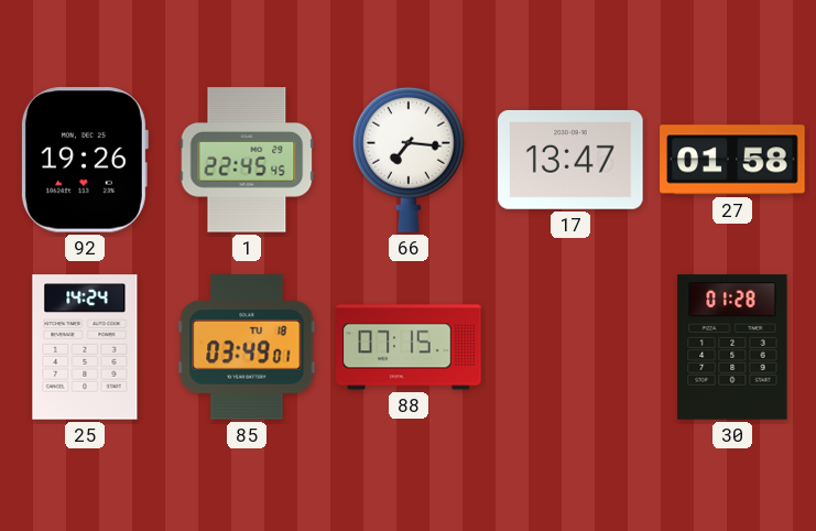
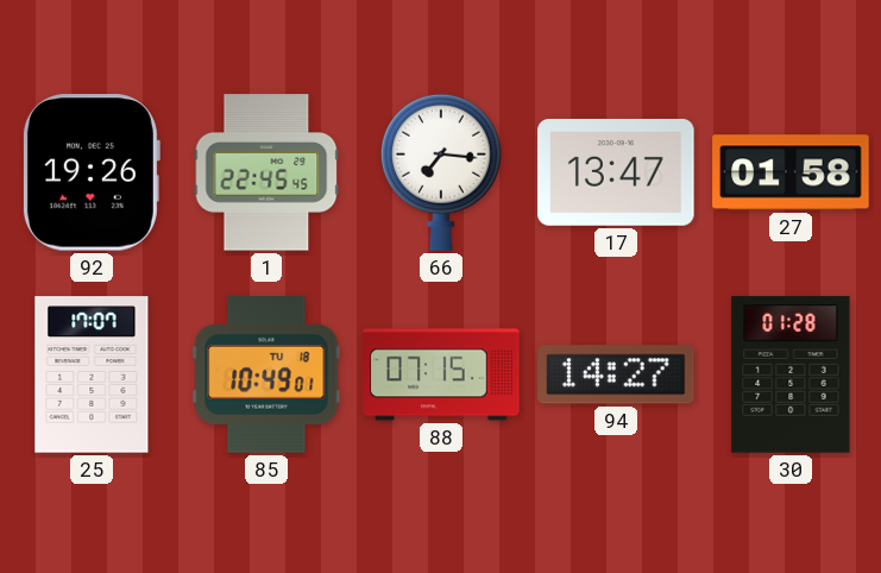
25: 14:24 -> 17:07
85: 03:49 -> 10:49
94: none -> 14:27
